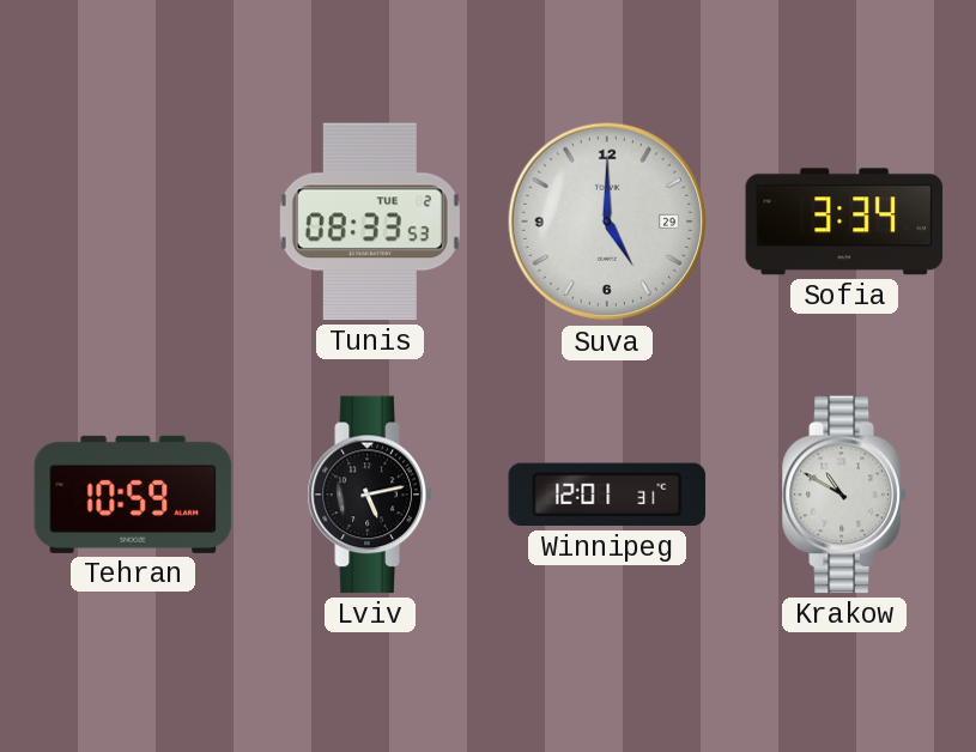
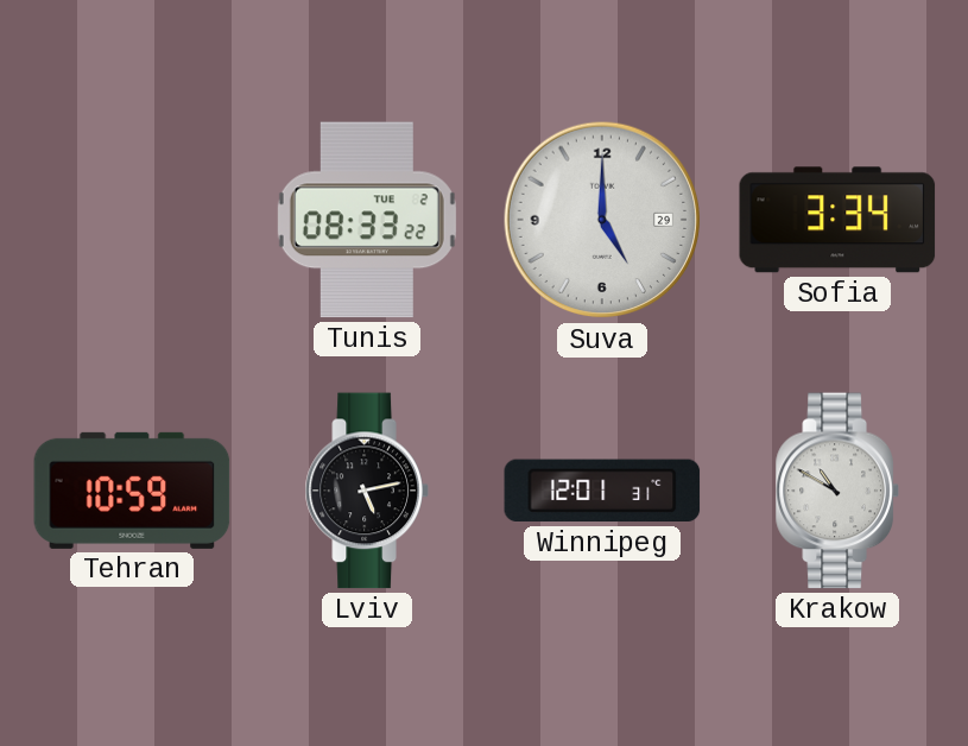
Tunis: 08:33:53 -> 08:33:22
